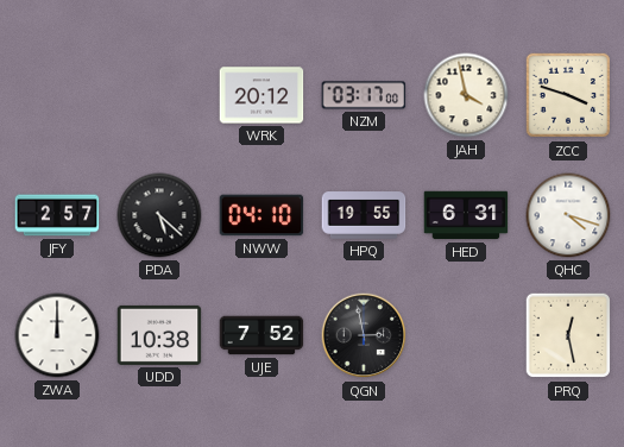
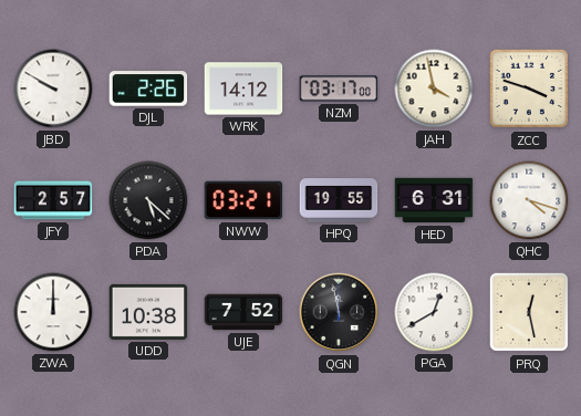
JBD: none -> 9:50
DJL: none -> 2:26
WRK: 20:12 -> 14:12
NWW: 04:10 -> 03:21
QGN: 2:58 -> 11:58
PGA: none -> 12:40
